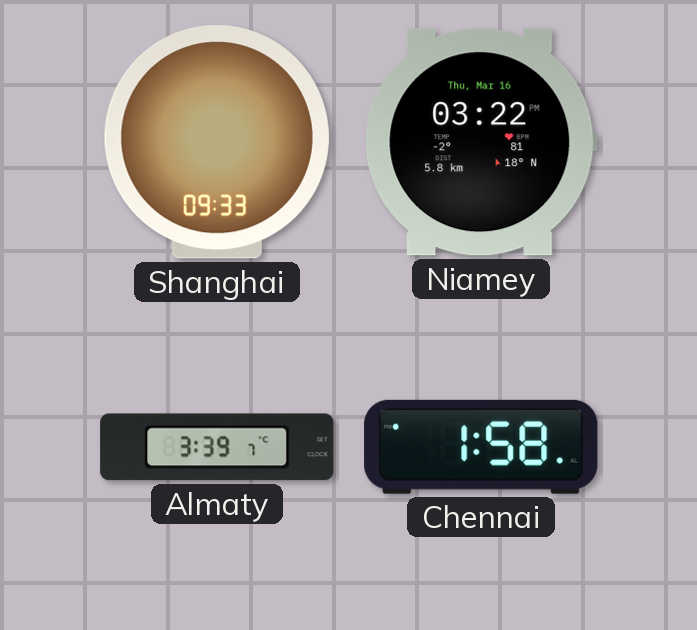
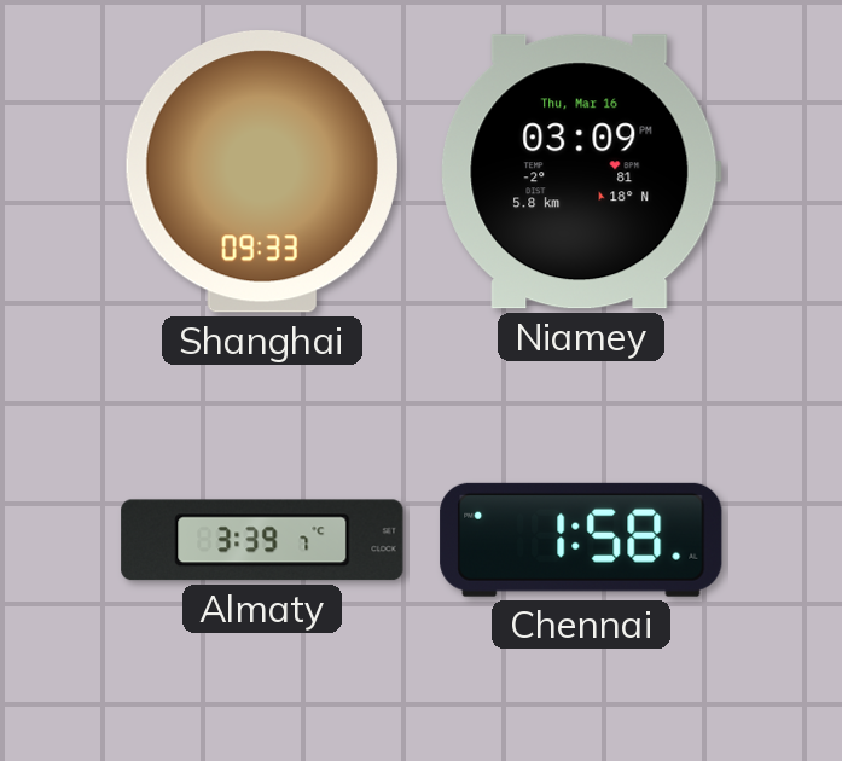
Niamey: 03:22 -> 03:09
